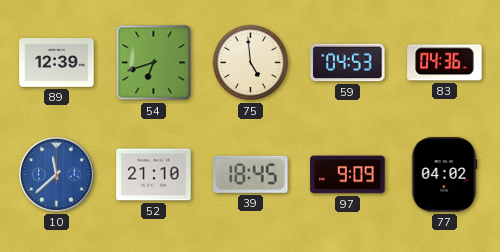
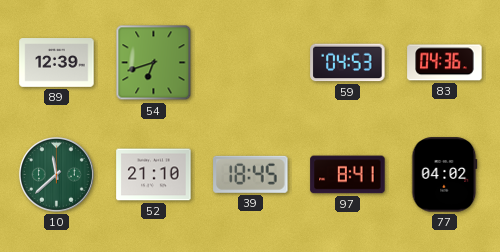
75: 4:59 -> none
10 dial: blue -> green
97: 9:09 -> 8:41
